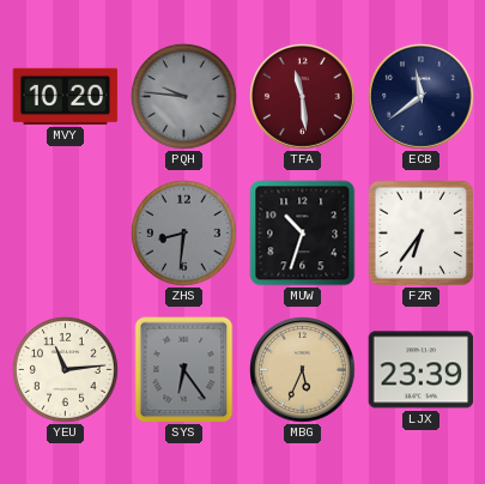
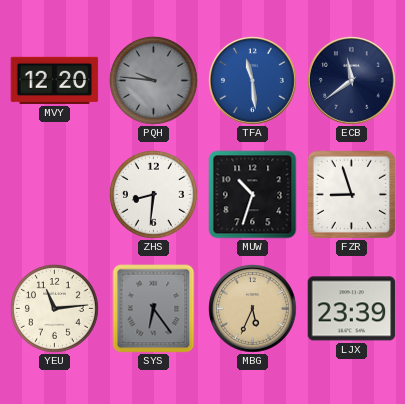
MVY: 10:20 -> 12:20
TFA dial: burgundy -> blue
ZHS dial: grey -> white
FZR: 6:36 -> 8:57
